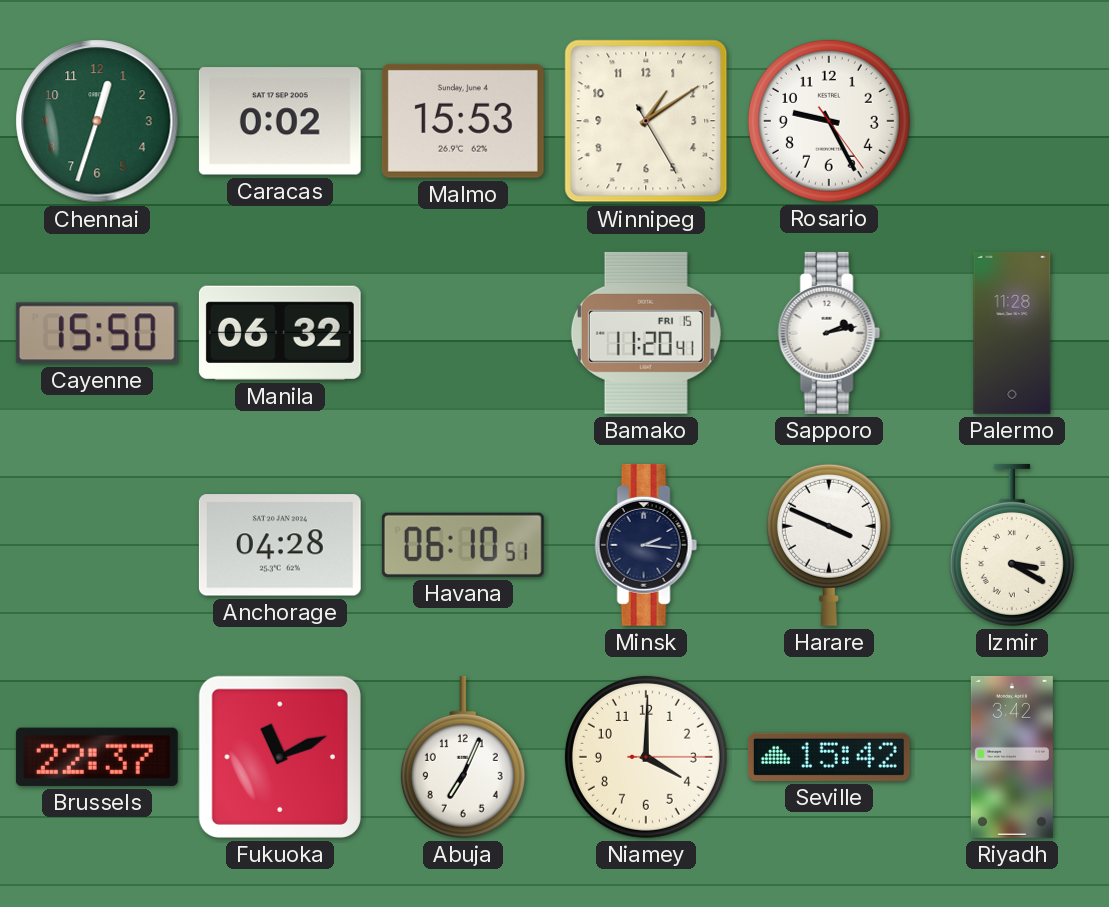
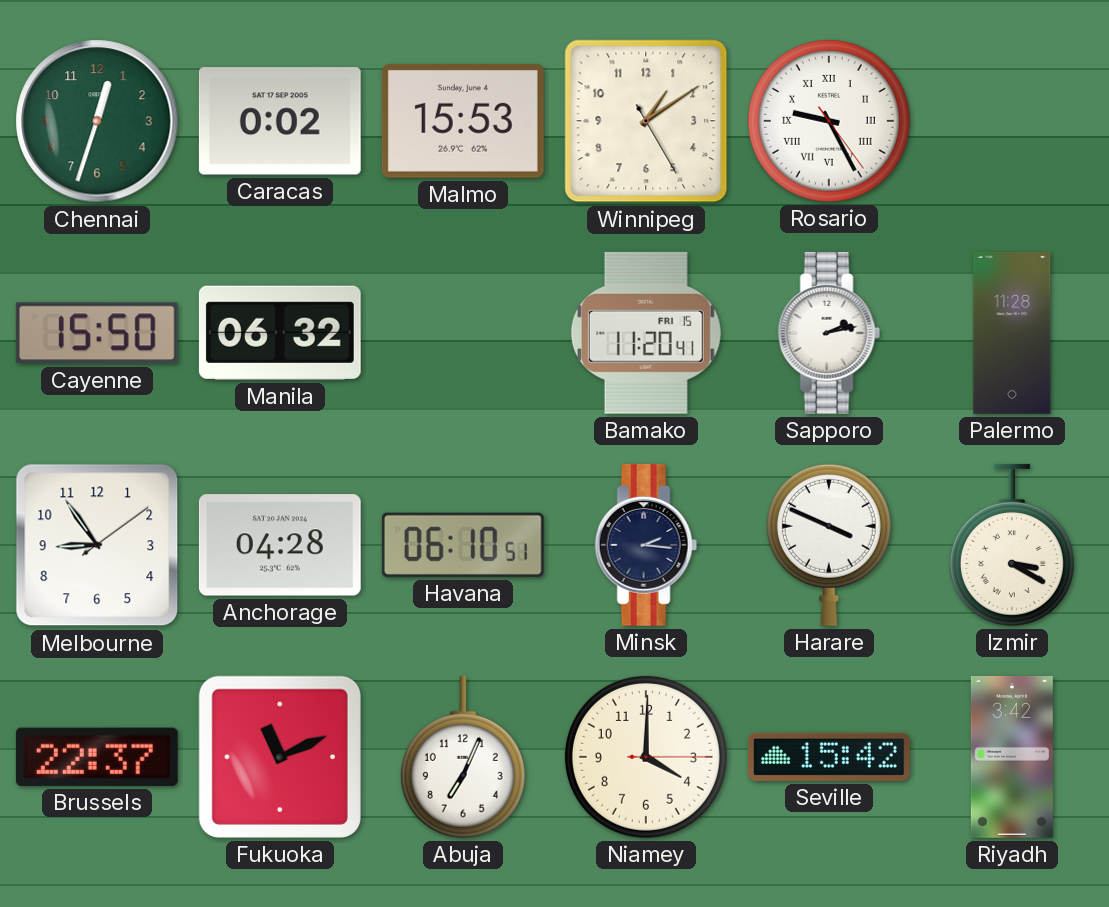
Rosario numerals: Arabic -> Roman
Melbourne: none -> 8:54
